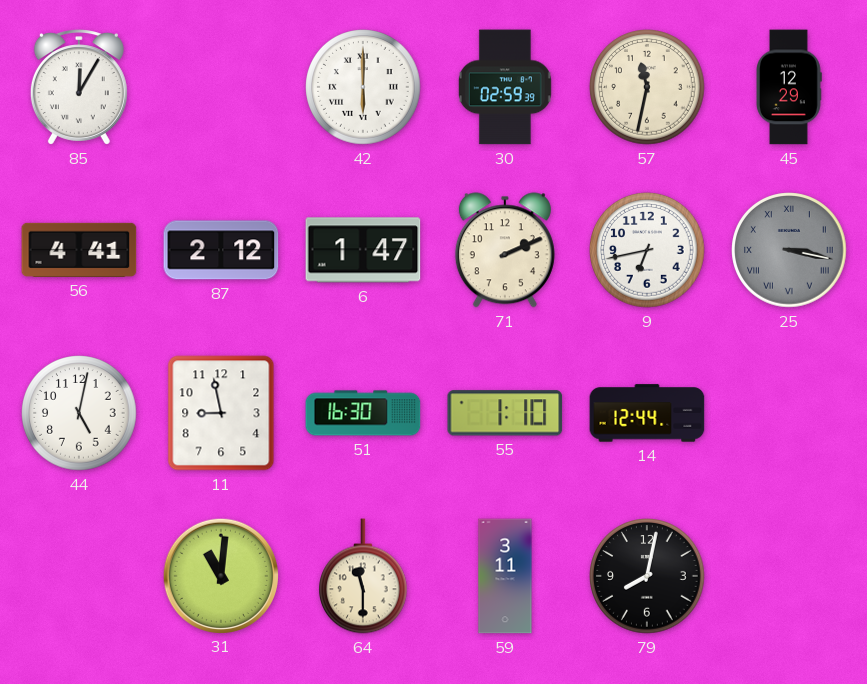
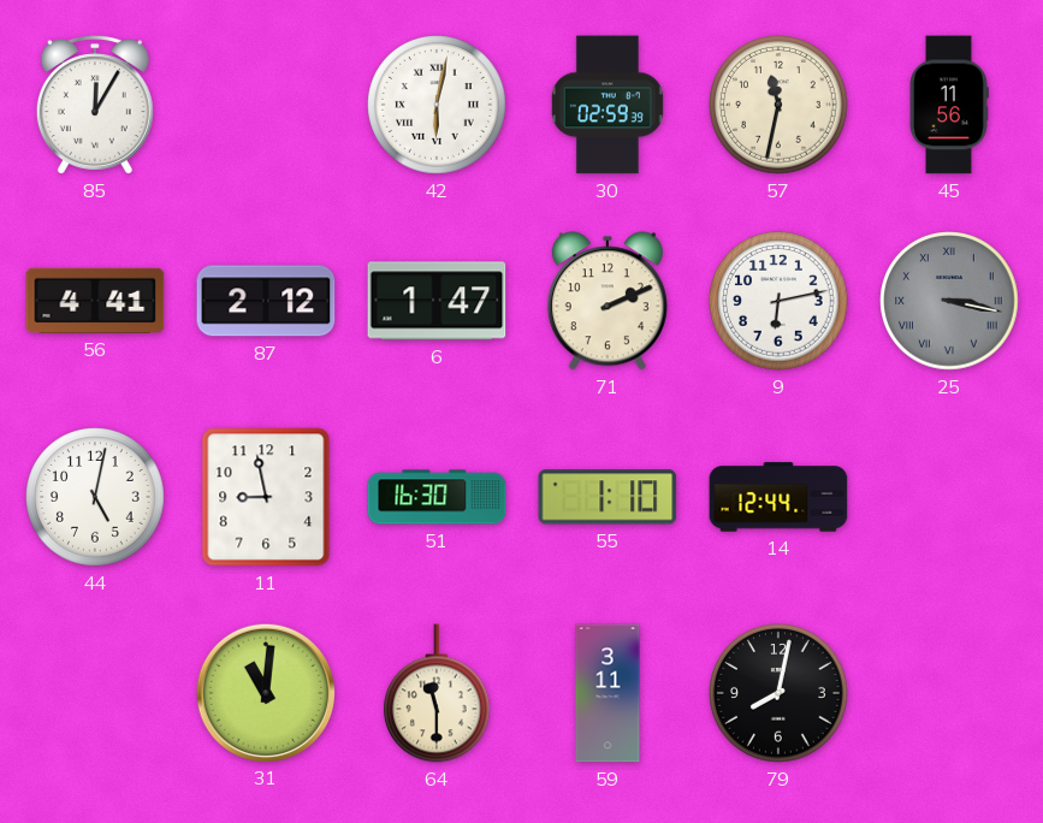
42: 6:00 -> 6:02
45: 12:29 -> 11:56
9: 6:43 -> 6:13
